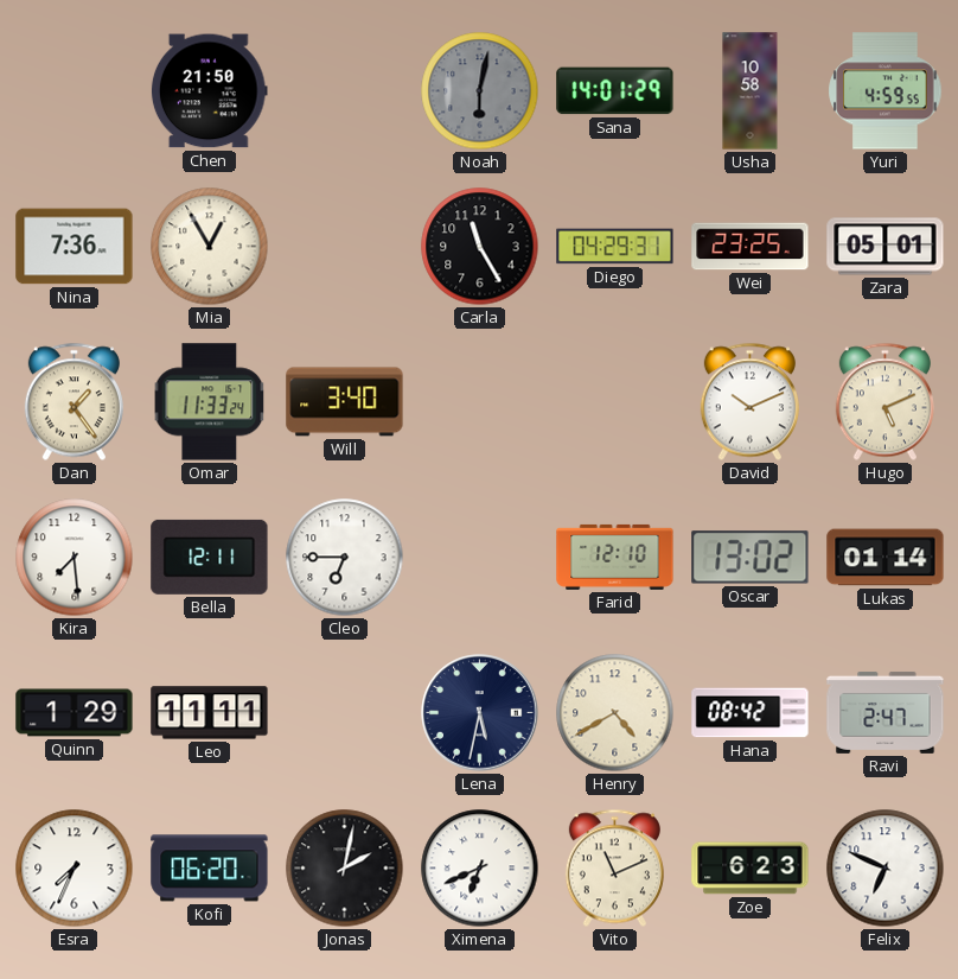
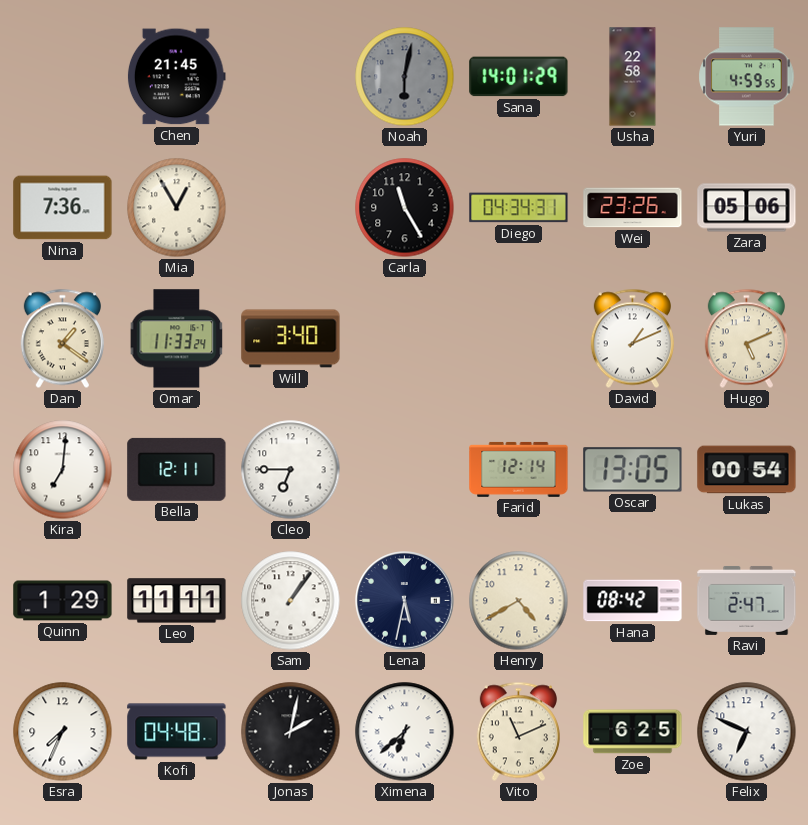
Chen: 21:50 -> 21:45
Usha: 10:58 -> 22:58
Diego: 04:29 -> 04:34
Wei: 23:25 -> 23:26
Zara: 05:01 -> 05:06
Dan: 1:24 -> 1:21
David: 10:11 -> 1:11
Kira: 7:29 -> 7:01
Farid: 12:10 -> 12:14
Oscar: 13:02 -> 13:05
Lukas: 01:14 -> 00:54
Sam: none -> 1:06
Kofi: 06:20 -> 04:48
Ximena: 6:41 -> 6:38
Zoe: 6:23 -> 6:25
